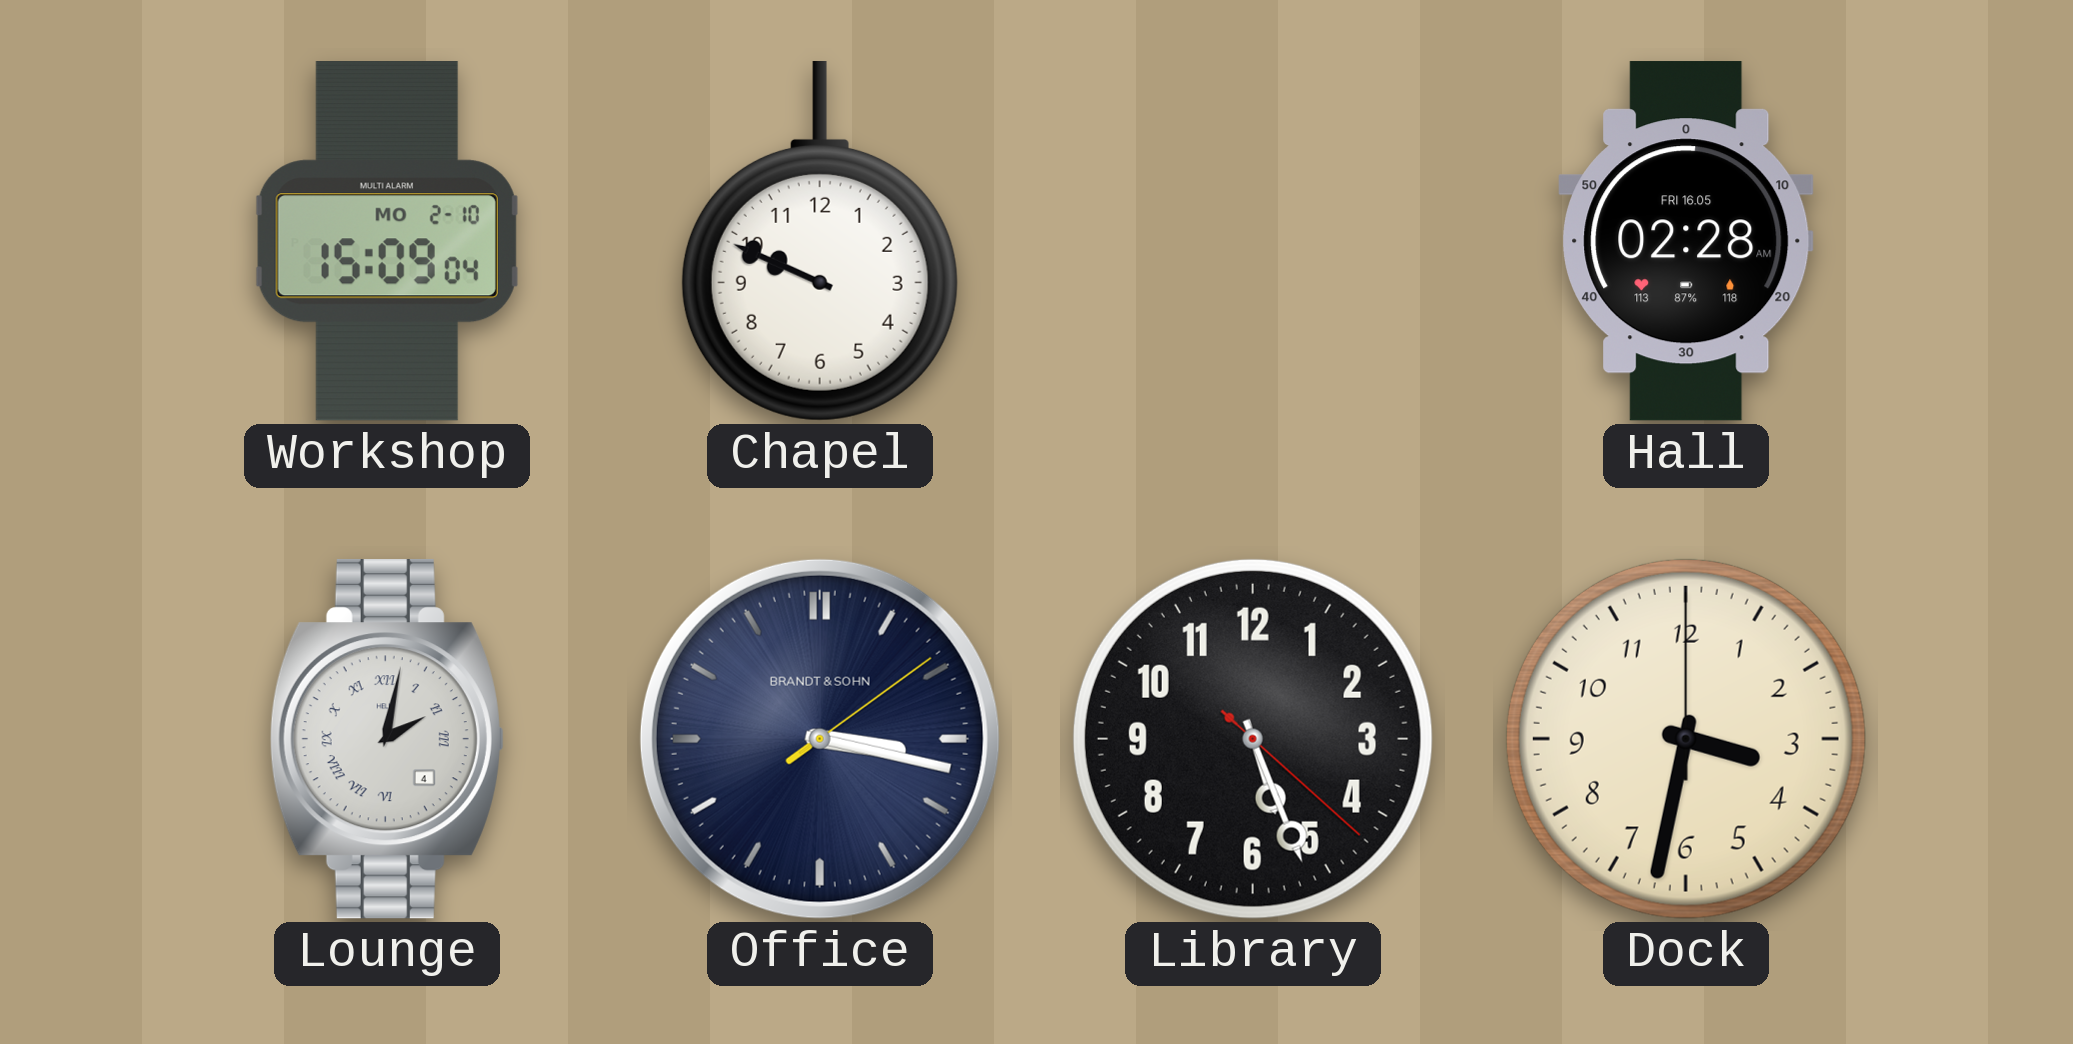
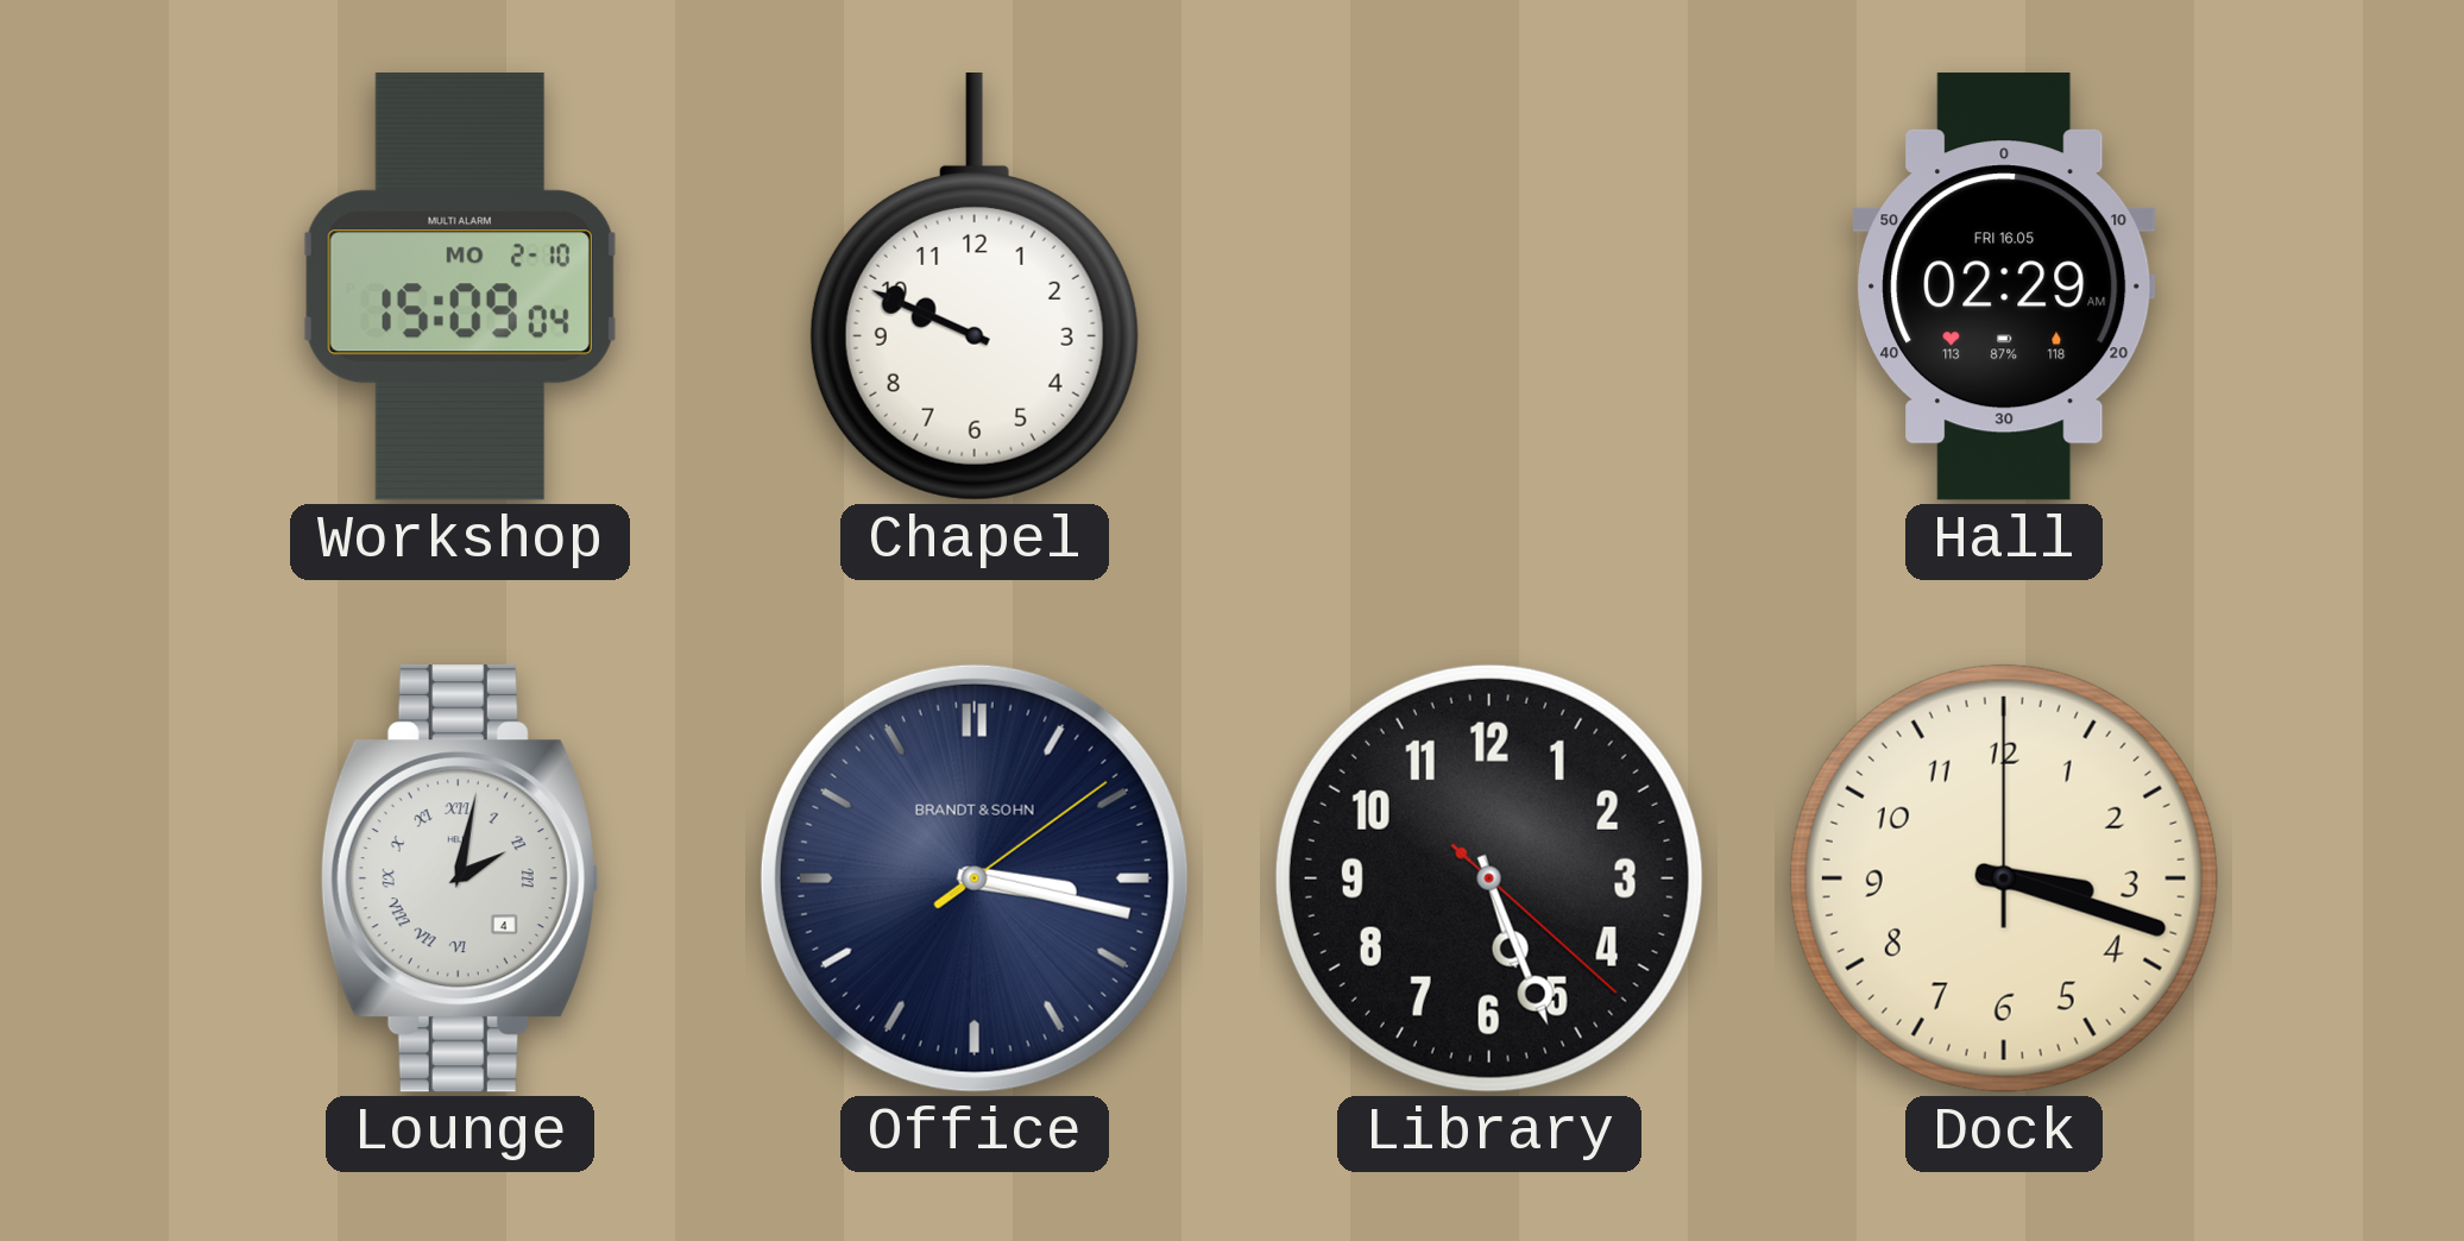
Hall: 02:28 -> 02:29
Dock: 3:32 -> 3:18
